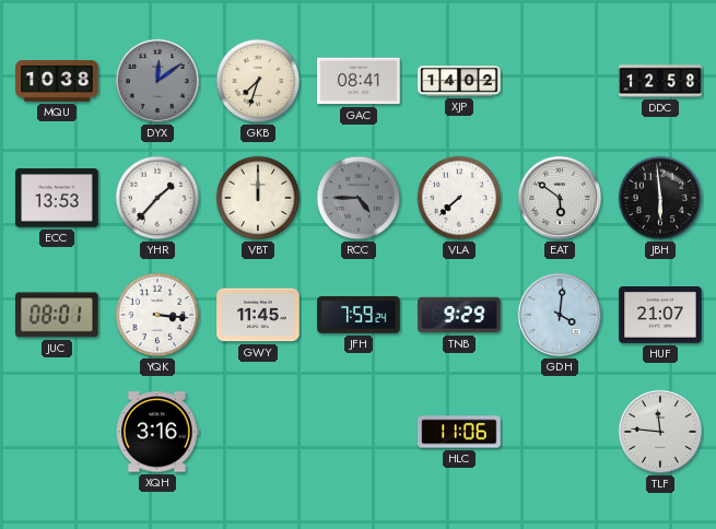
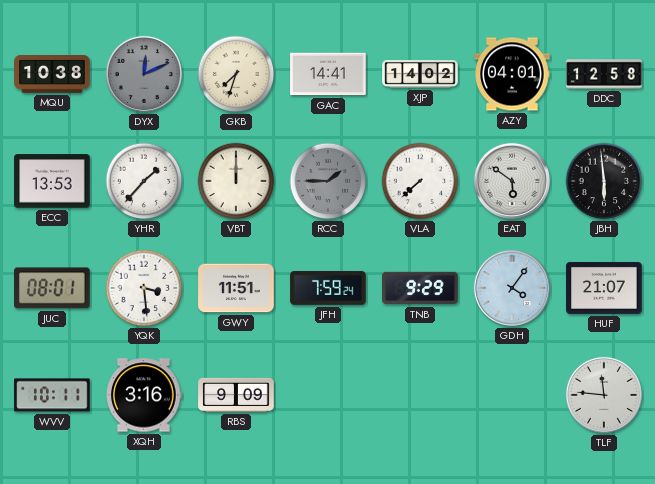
DYX: 12:09 -> 12:11
GAC: 08:41 -> 14:41
AZY: none -> 04:01
RCC: 4:45 -> 1:45
YQK: 3:16 -> 3:29
GWY: 11:45 -> 11:51
GDH: 4:01 -> 4:06
WVV: none -> 10:11
RBS: none -> 9:09
HLC: 11:06 -> none
